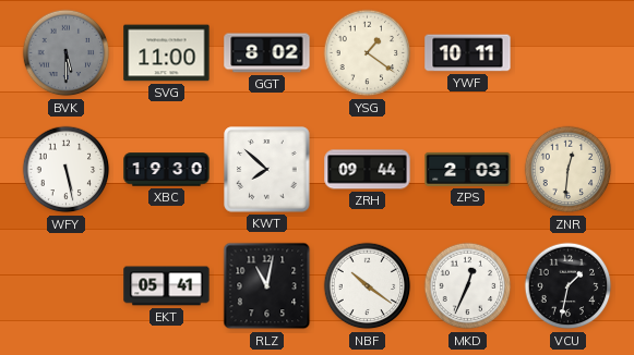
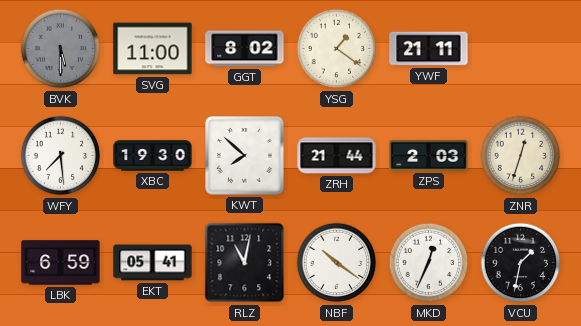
YWF: 10:11 -> 21:11
WFY: 5:28 -> 7:29
ZRH: 09:44 -> 21:44
ZNR: 12:31 -> 12:33
LBK: none -> 6:59
